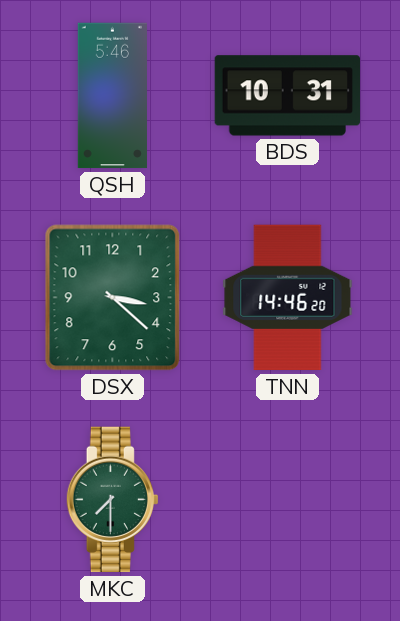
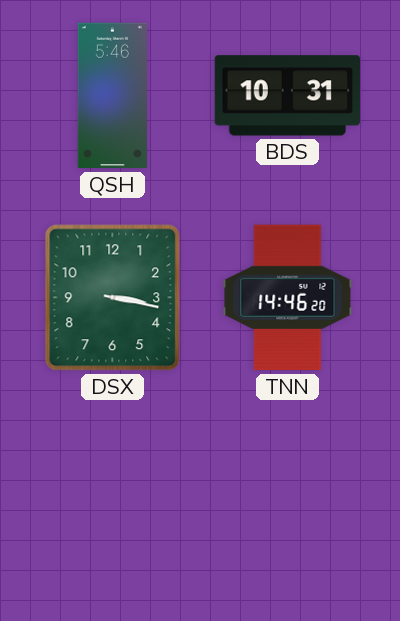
DSX: 3:22 -> 3:17
MKC: 7:30 -> none
